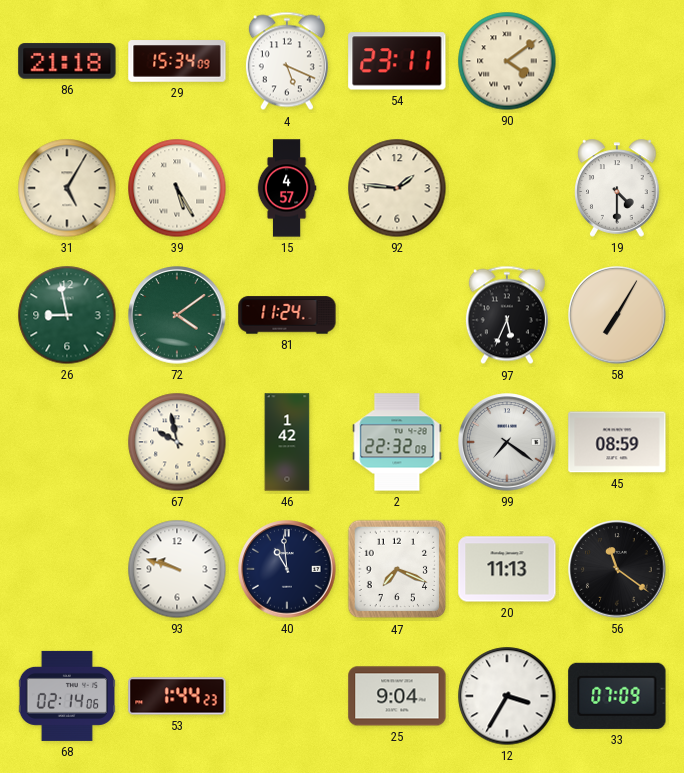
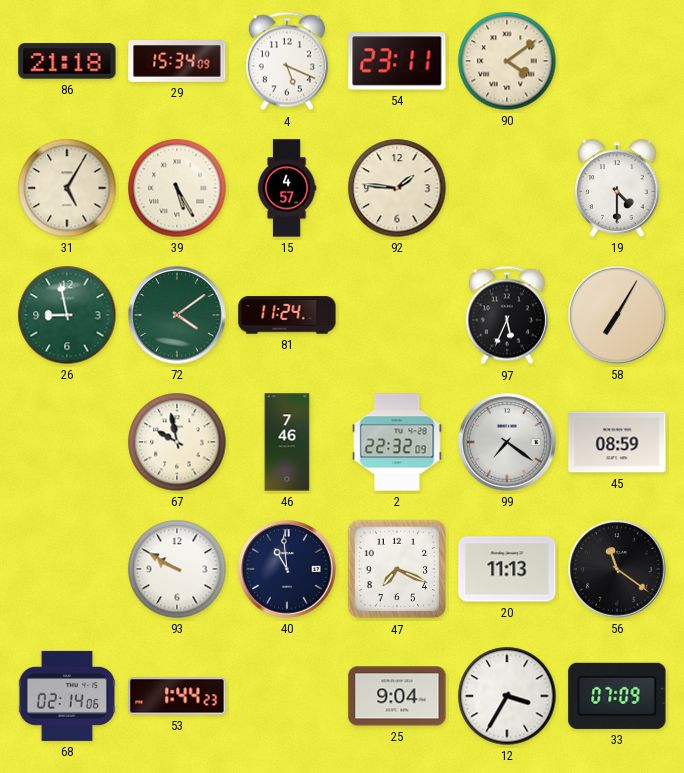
46: 1:42 -> 7:46
93: 9:48 -> 9:50
